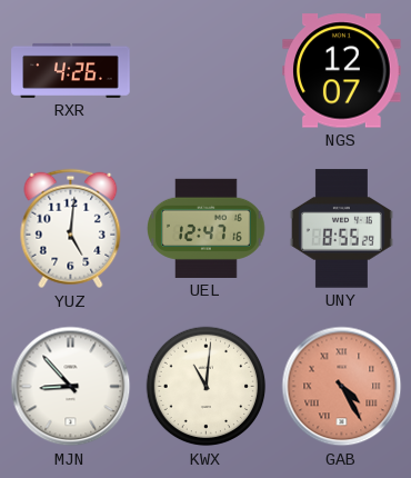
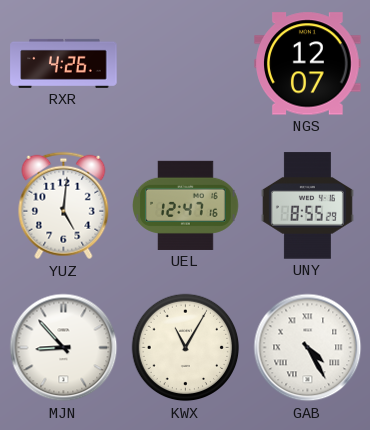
KWX: 11:01 -> 11:05
GAB dial: salmon -> white
